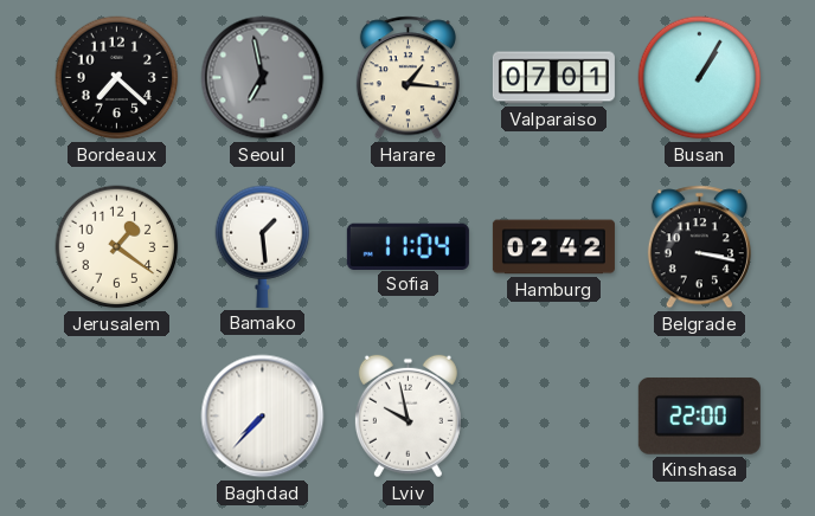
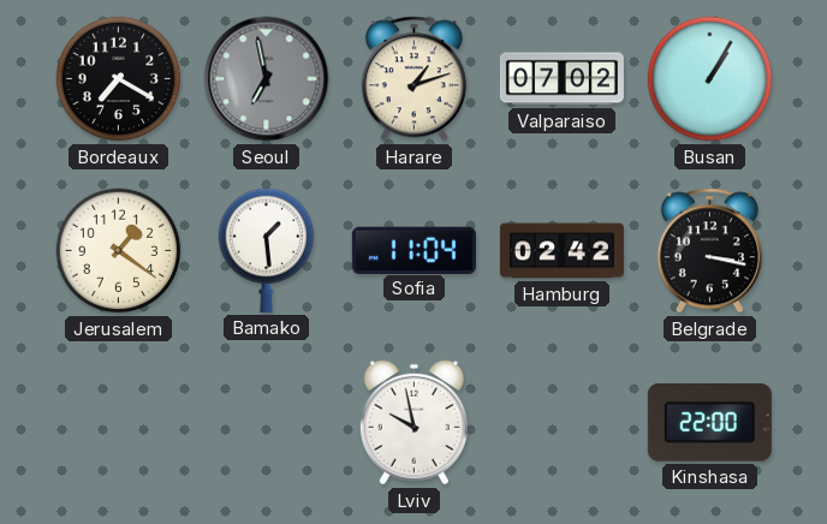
Bordeaux: 7:22 -> 7:20
Harare: 1:16 -> 1:12
Valparaiso: 07:01 -> 07:02
Baghdad: 7:37 -> none
